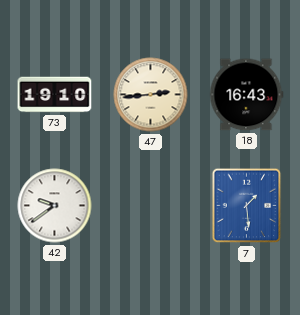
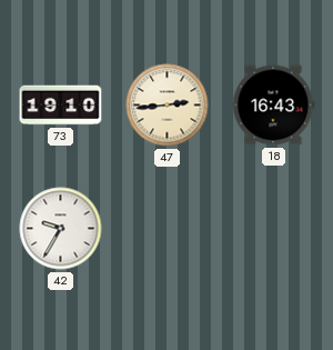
42: 9:39 -> 9:35
7: 1:29 -> none
